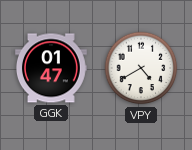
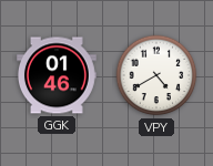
GGK: 01:47 -> 01:46
